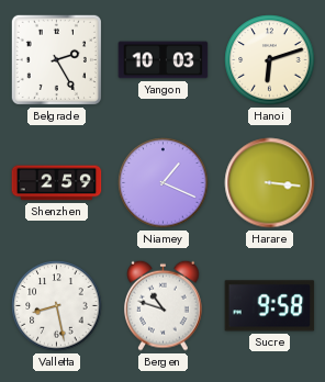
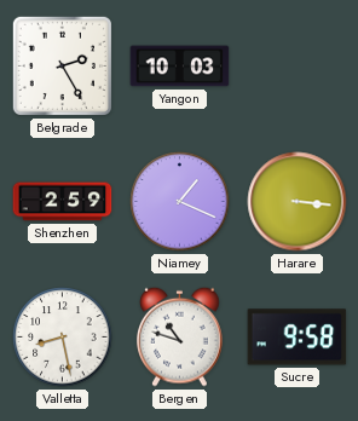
Hanoi: 6:12 -> none
